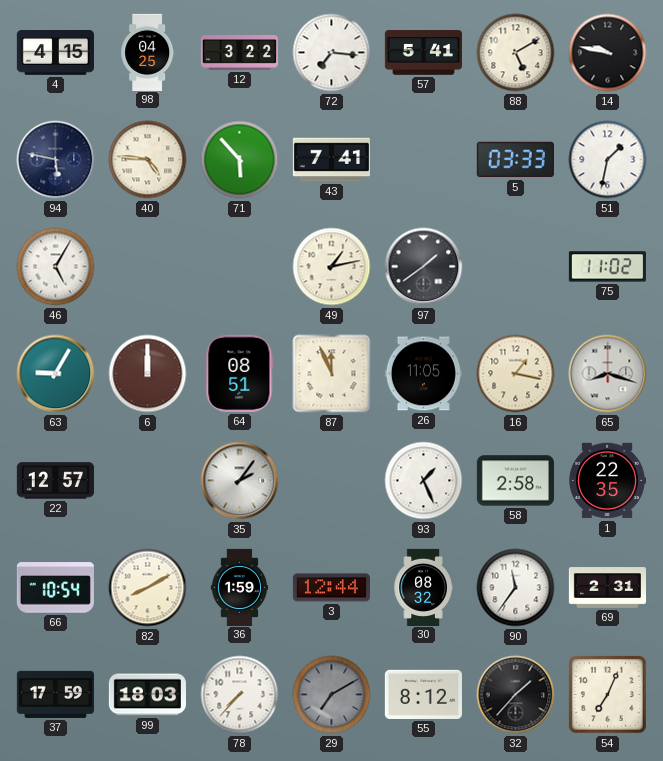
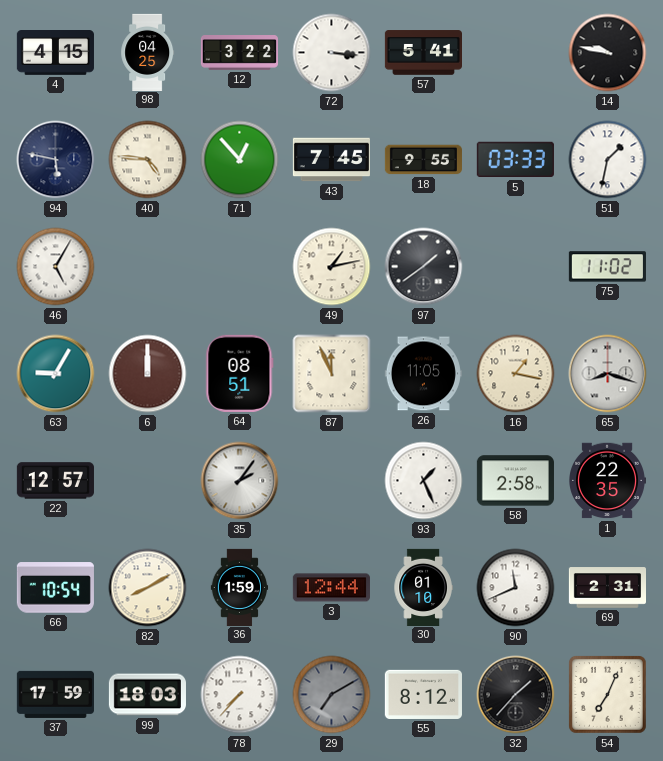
72: 7:16 -> 3:16
88: 5:10 -> none
71: 5:53 -> 12:53
43: 7:41 -> 7:45
18: none -> 9:55
30: 08:32 -> 01:10
90: 11:36 -> 11:41
